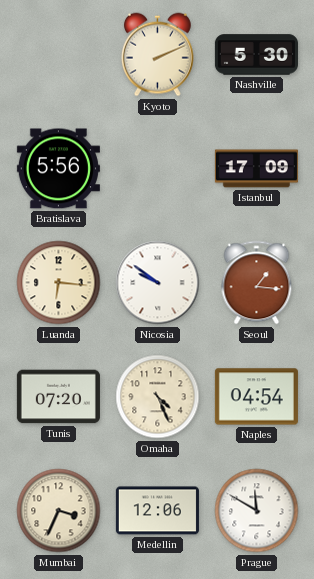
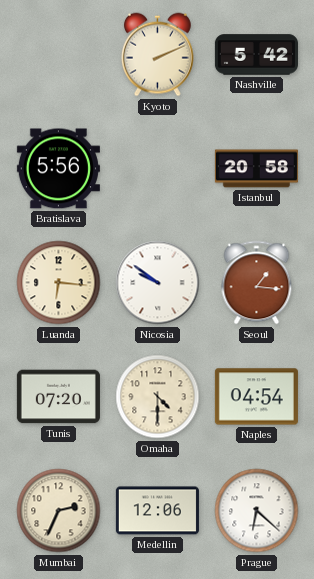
Nashville: 5:30 -> 5:42
Istanbul: 17:09 -> 20:58
Omaha: 4:26 -> 4:30
Mumbai: 3:34 -> 2:34
Prague: 11:50 -> 6:22
